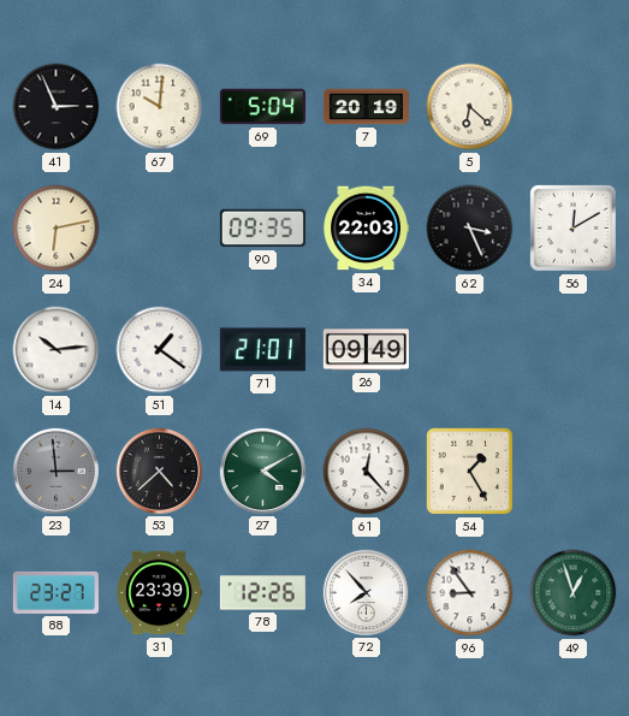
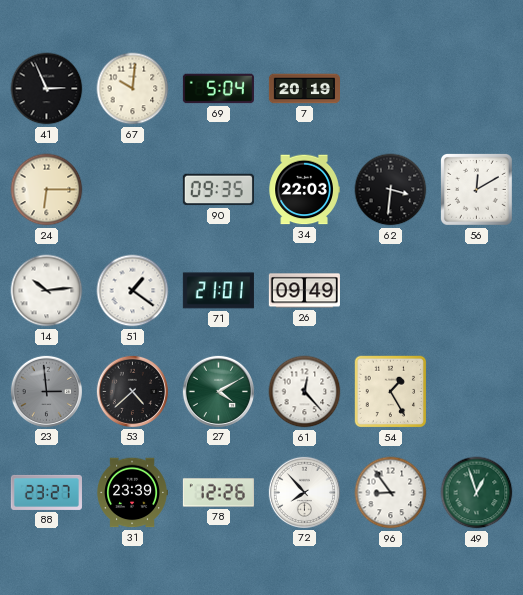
5: 6:22 -> none
24: 6:13 -> 6:15
62: 3:26 -> 3:31
